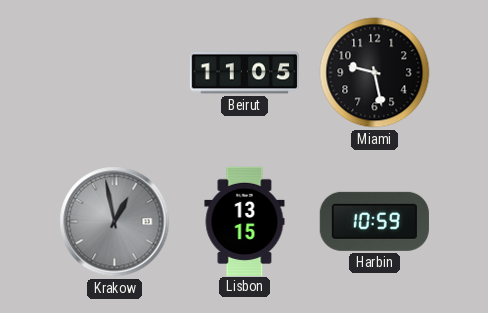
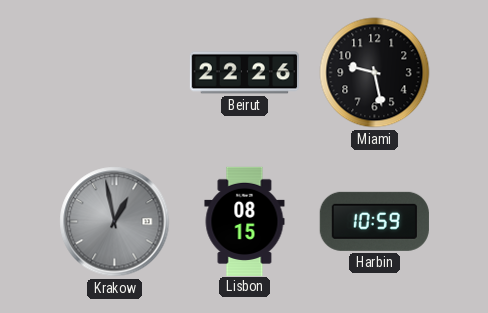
Beirut: 11:05 -> 22:26
Lisbon: 13:15 -> 08:15
